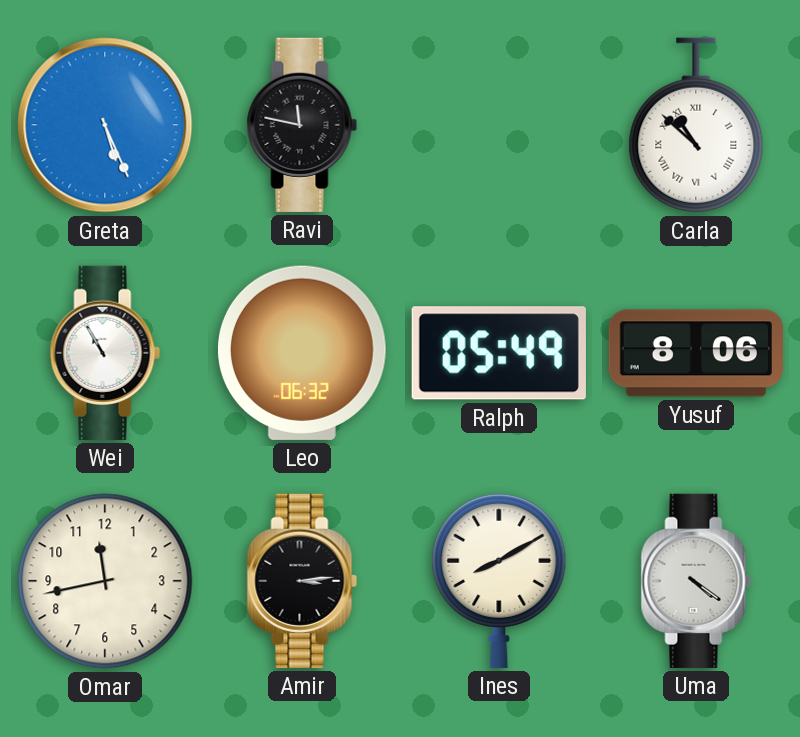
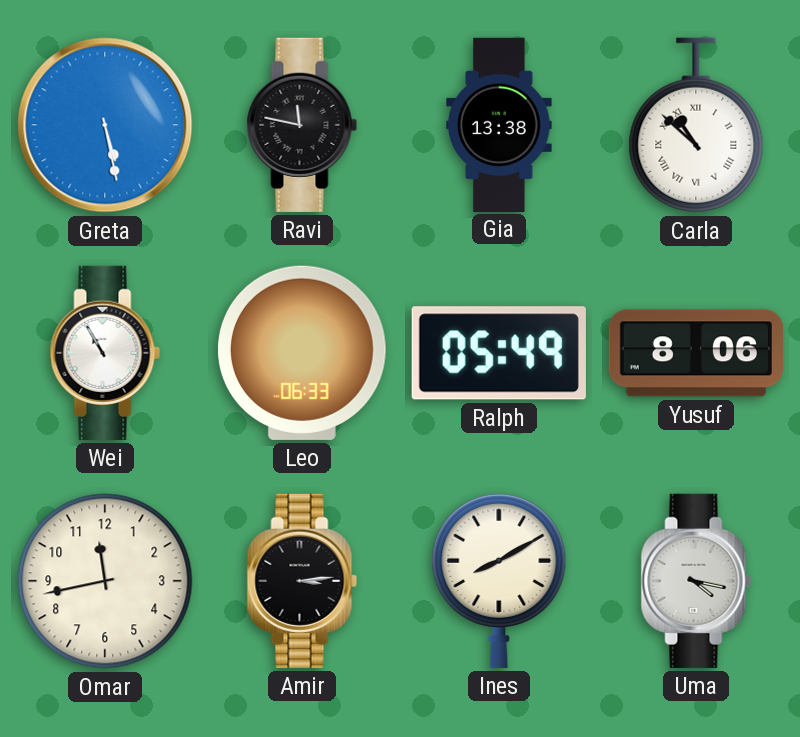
Greta: 5:26 -> 5:28
Gia: none -> 13:38
Leo: 06:32 -> 06:33
Uma: 4:21 -> 4:17
